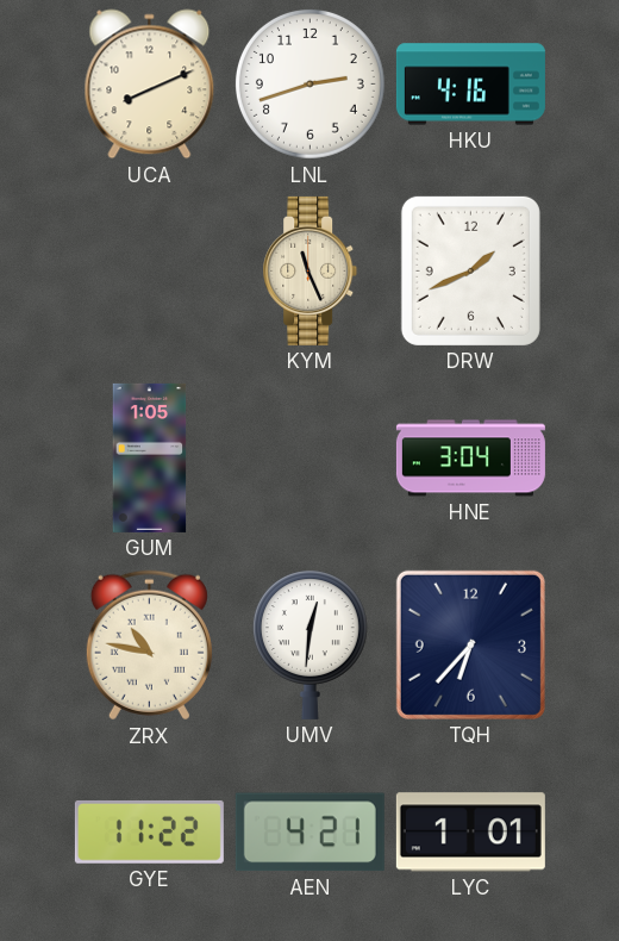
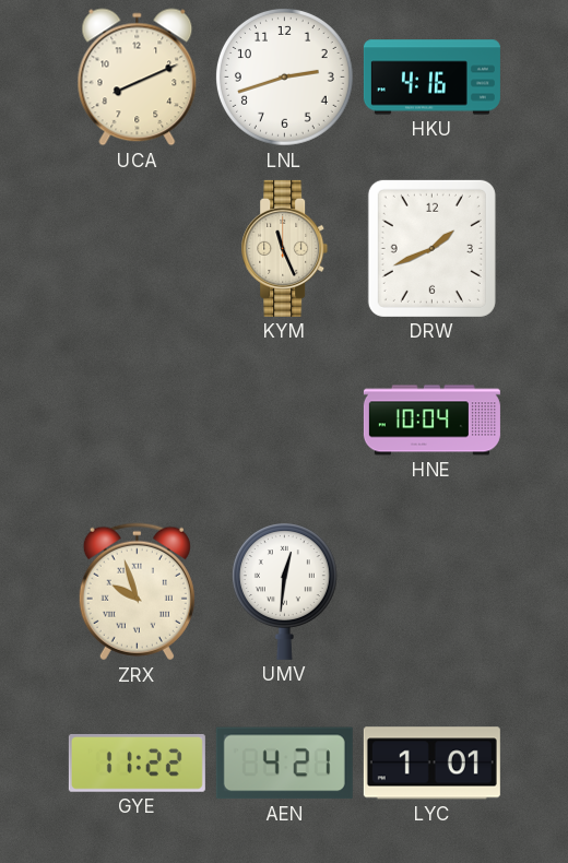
GUM: 1:05 -> none
HNE: 3:04 -> 10:04
ZRX: 10:47 -> 9:57
TQH: 6:37 -> none
